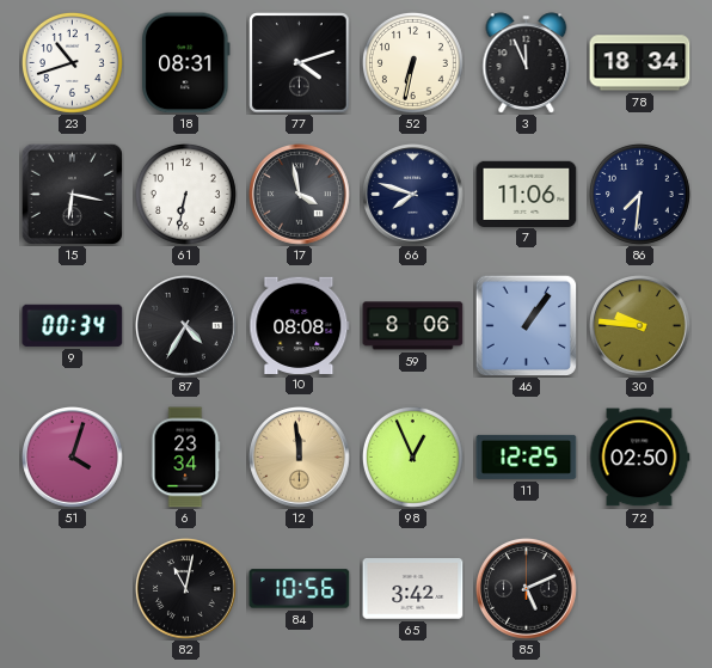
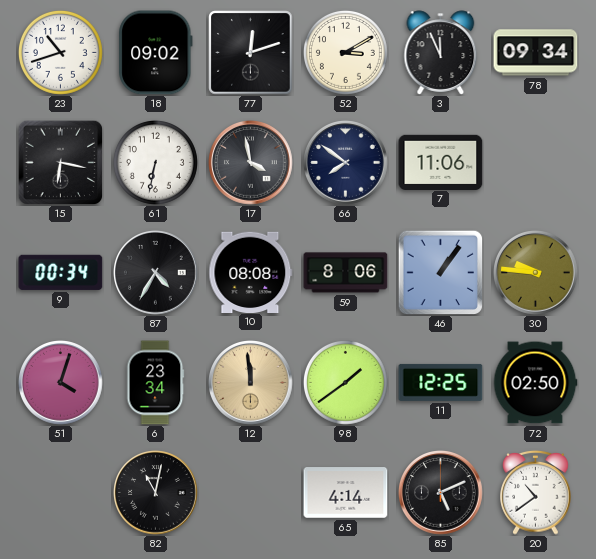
18: 08:31 -> 09:02
77: 4:12 -> 12:12
52: 6:32 -> 3:10
78: 18:34 -> 09:34
66: 7:48 -> 7:51
86: 7:31 -> none
98: 12:56 -> 1:39
84: 10:56 -> none
65: 3:42 -> 4:14
20: none -> 10:39
